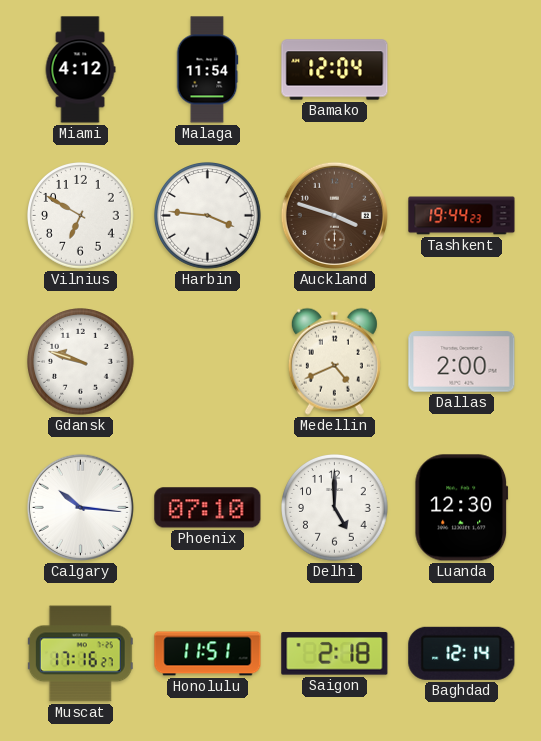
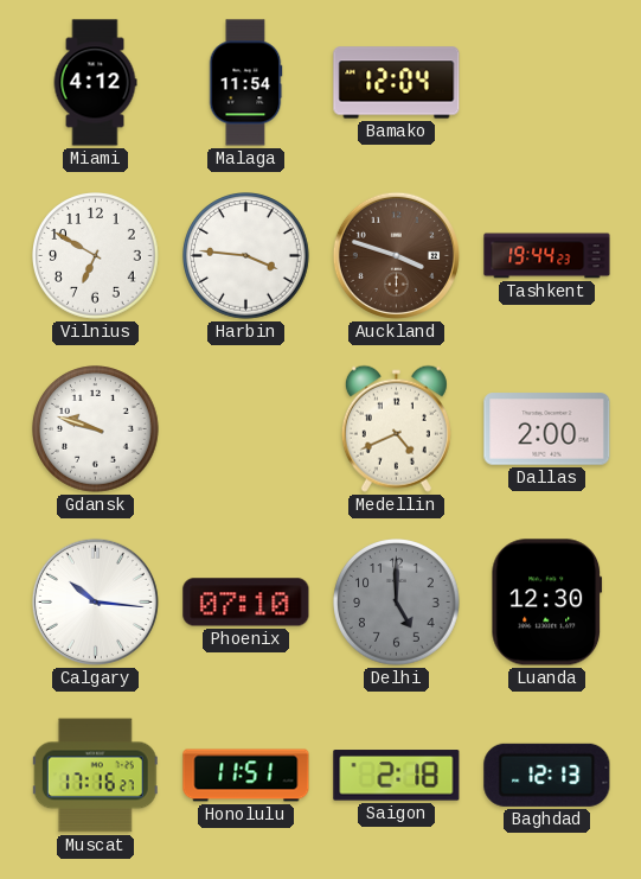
Delhi dial: white -> grey
Baghdad: 12:14 -> 12:13
